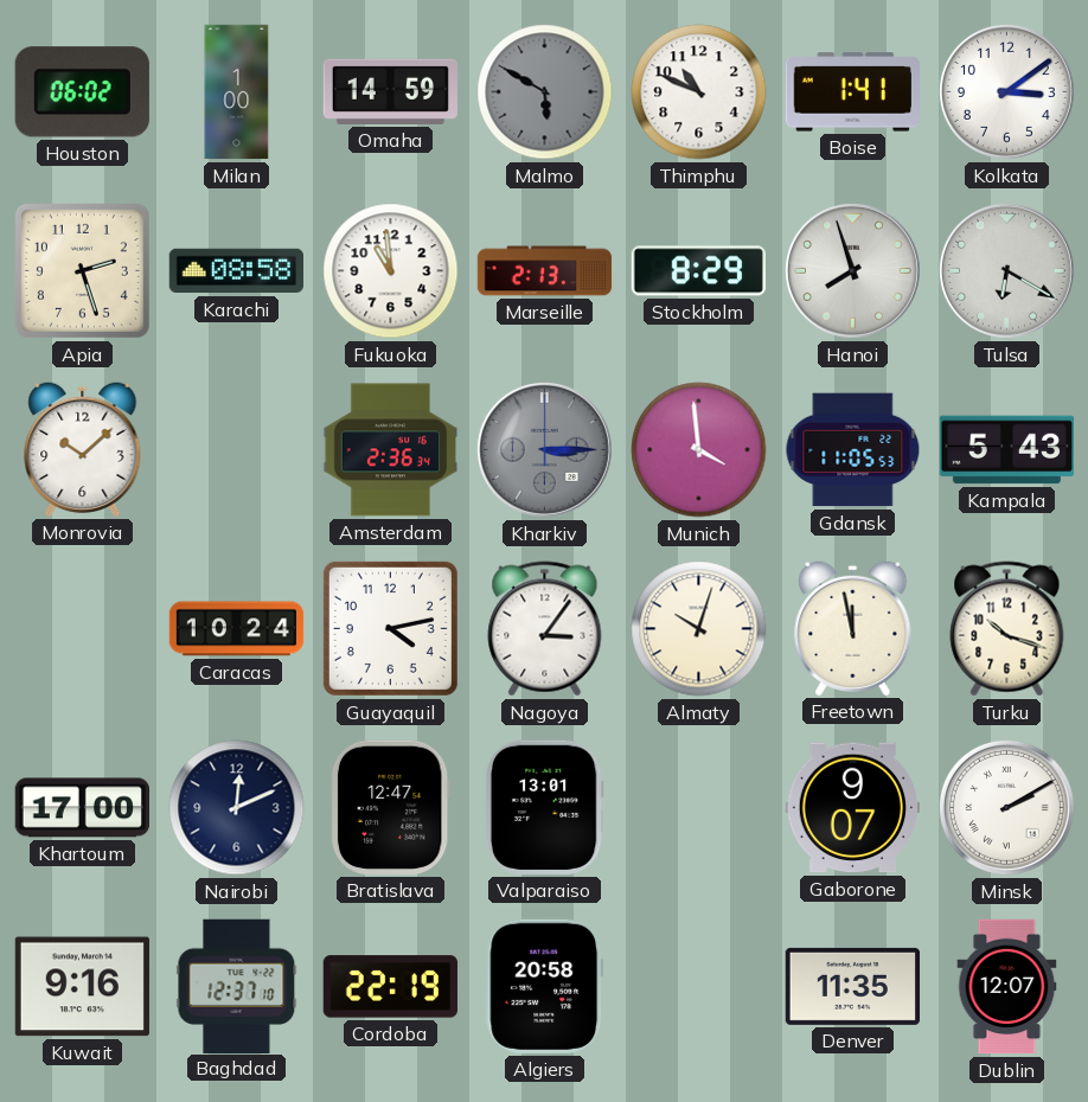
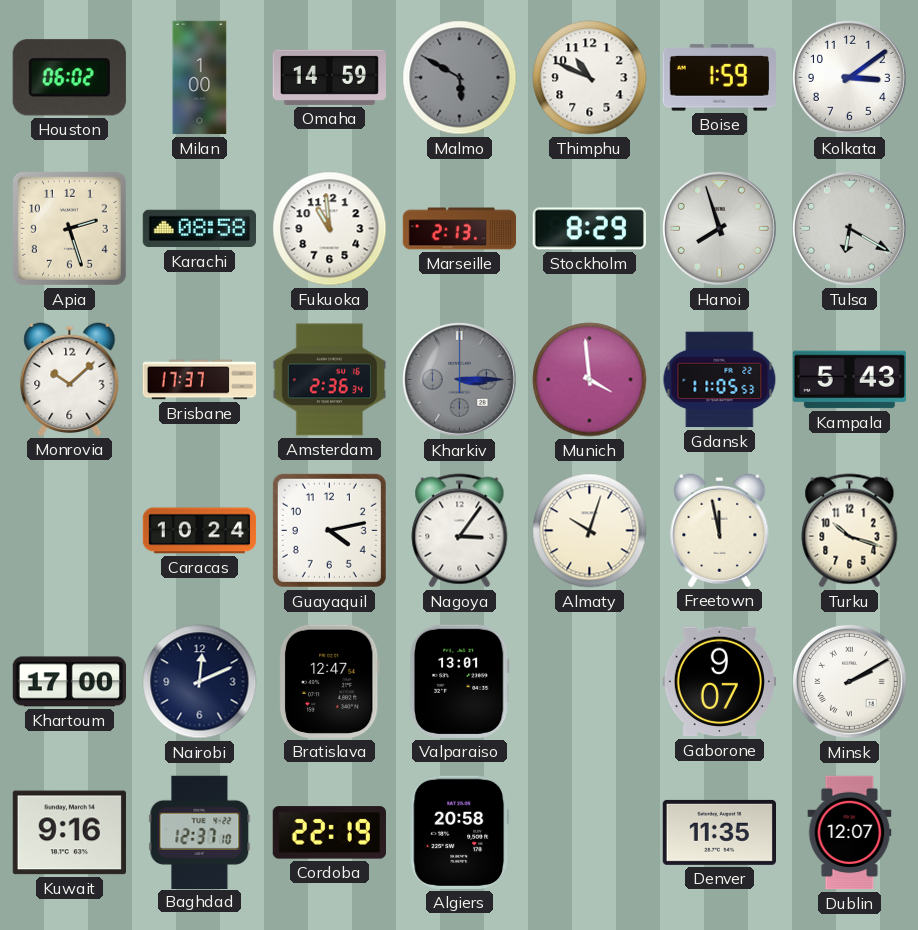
Boise: 1:41 -> 1:59
Brisbane: none -> 17:37
